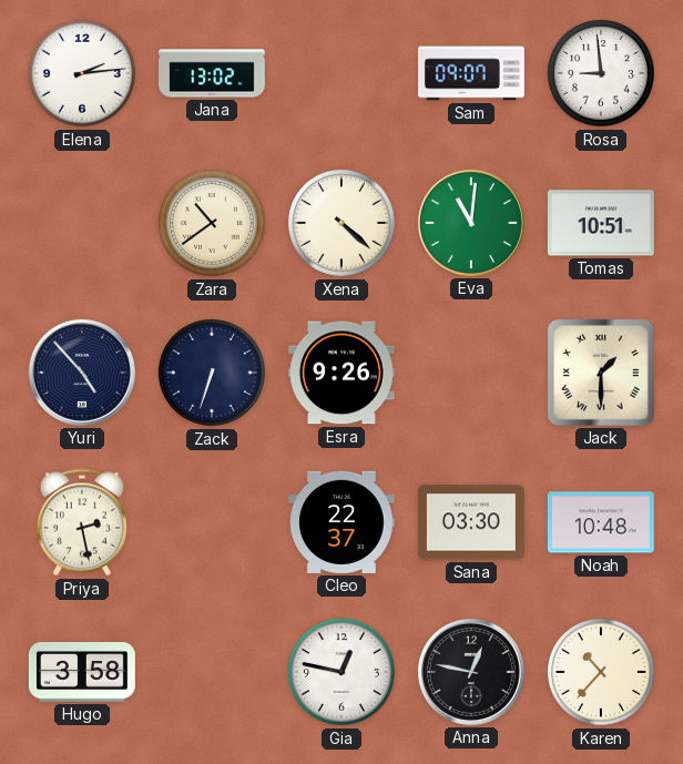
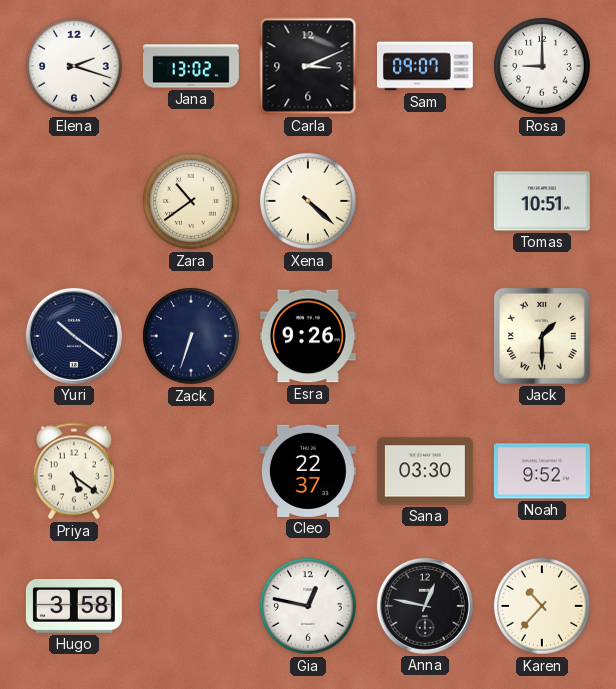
Elena: 2:14 -> 2:18
Carla: none -> 3:11
Rosa: 8:59 -> 9:00
Eva: 11:01 -> none
Yuri: 4:53 -> 10:21
Priya: 2:28 -> 5:21
Noah: 10:48 -> 9:52
